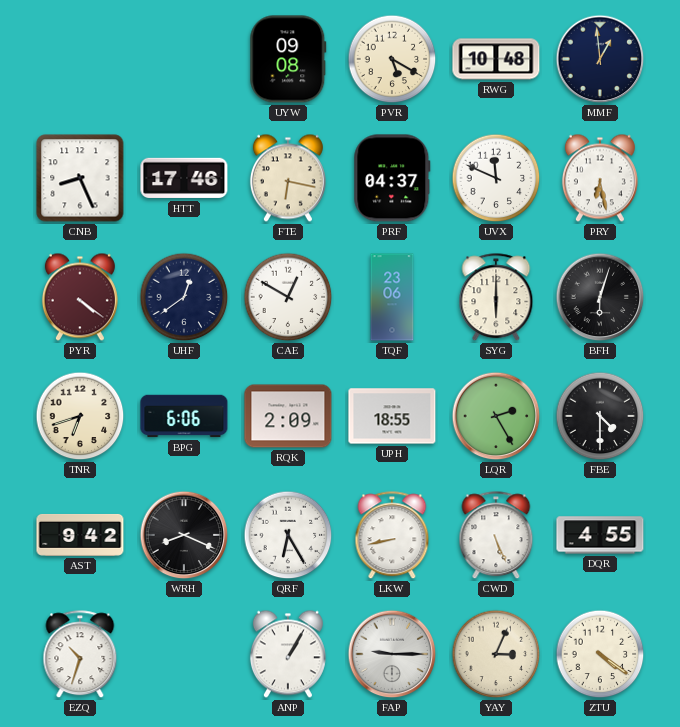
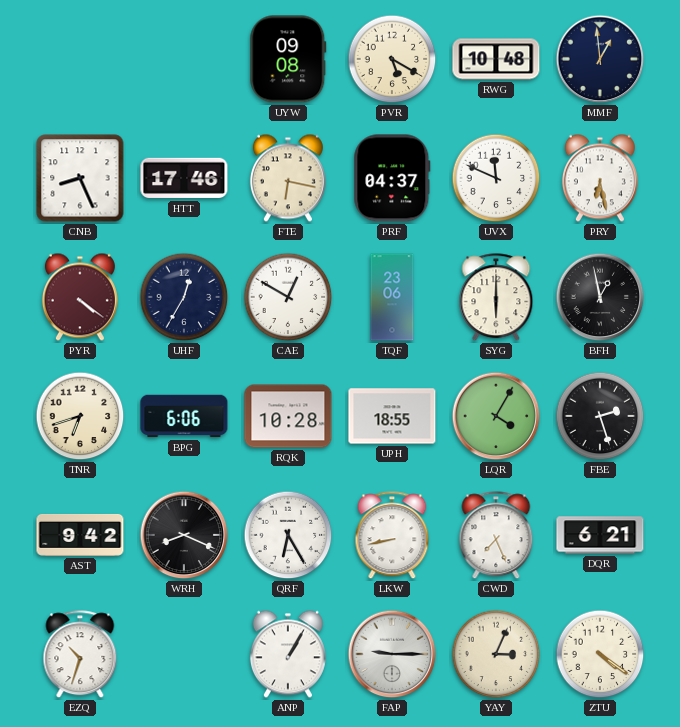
UHF: 12:39 -> 12:35
BFH: 6:03 -> 12:58
RQK: 2:09 -> 10:28
LQR: 2:25 -> 4:05
FBE: 4:30 -> 2:27
CWD: 5:26 -> 7:26
DQR: 4:55 -> 6:21
